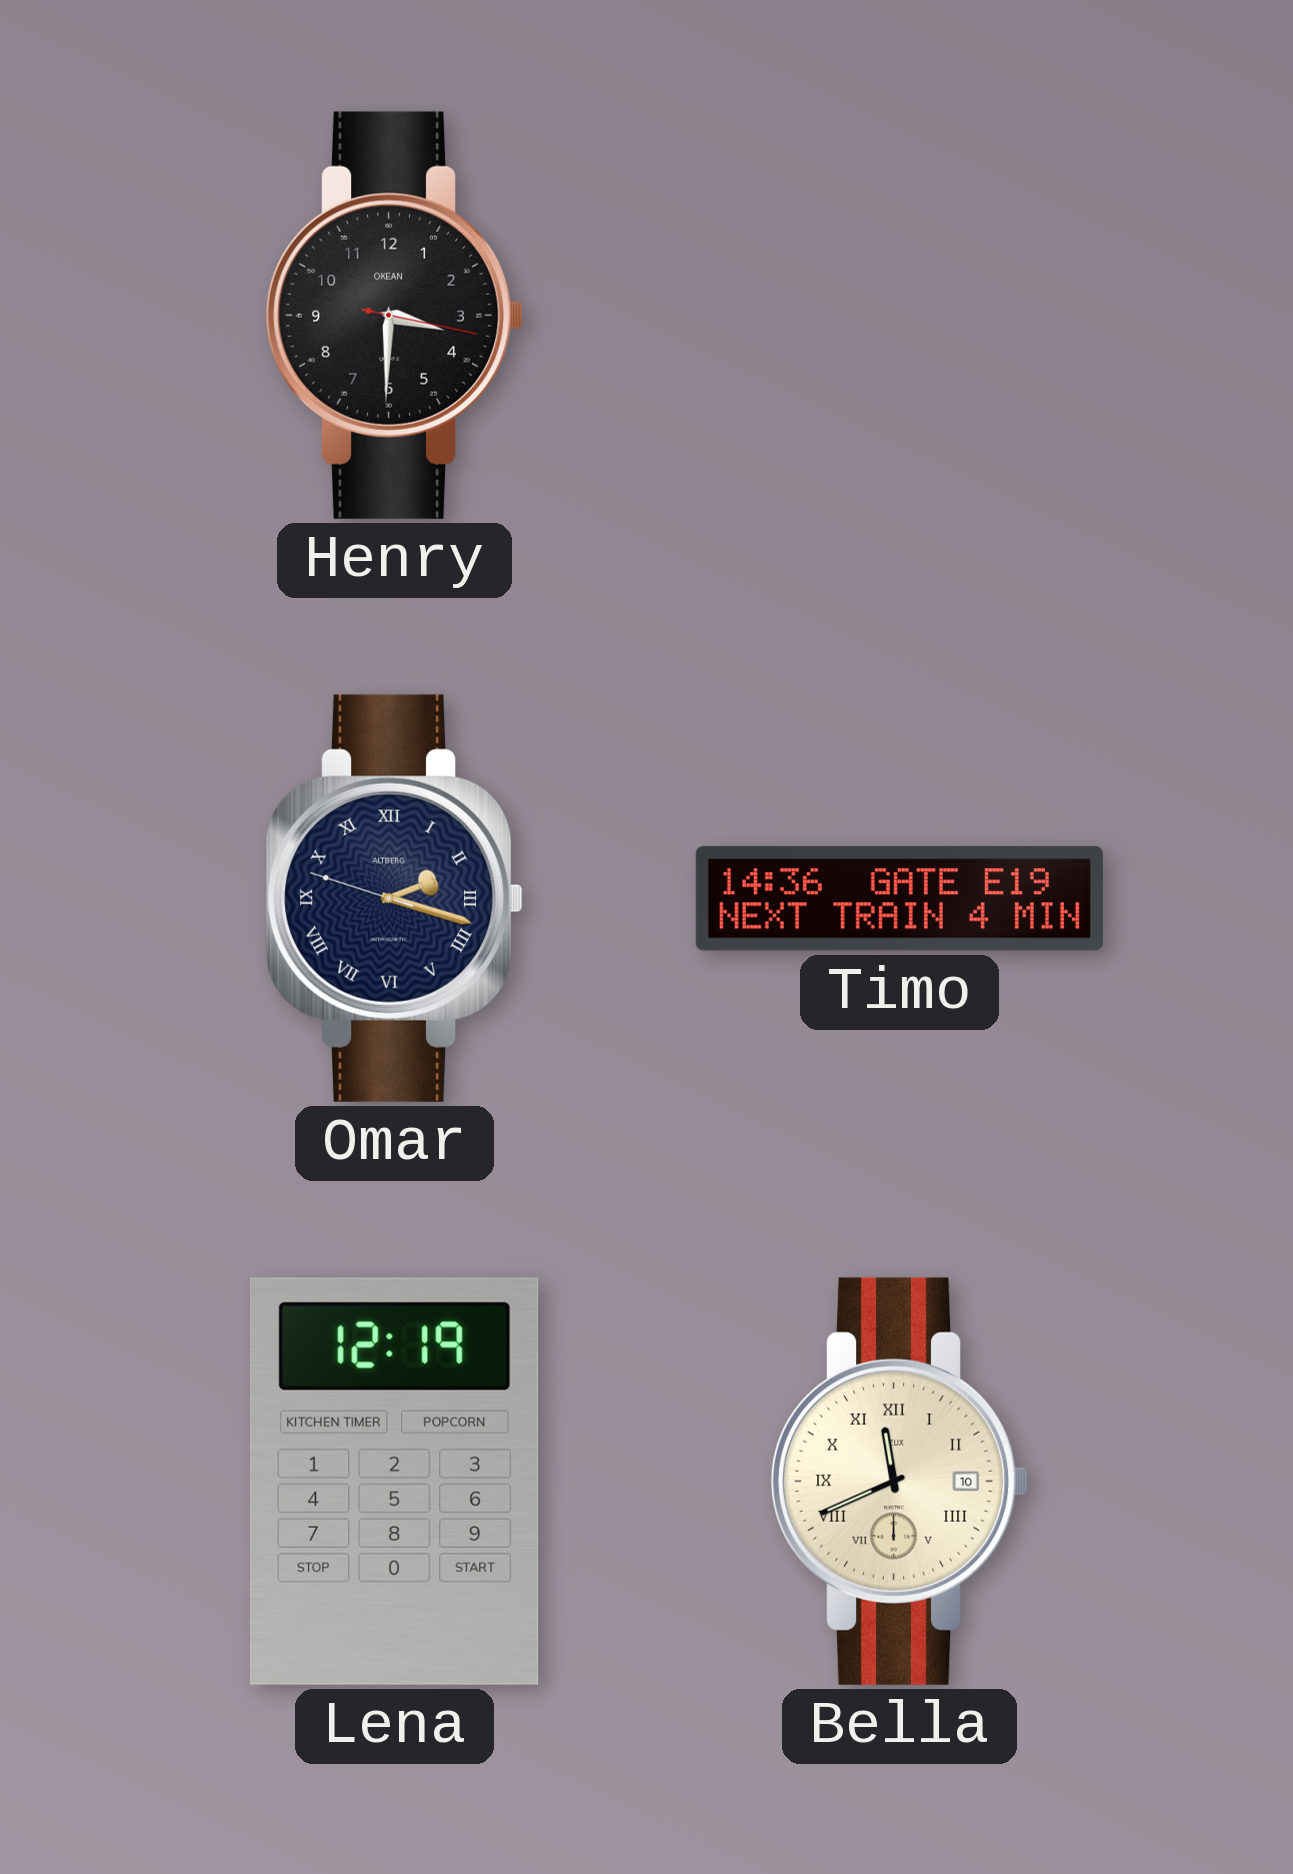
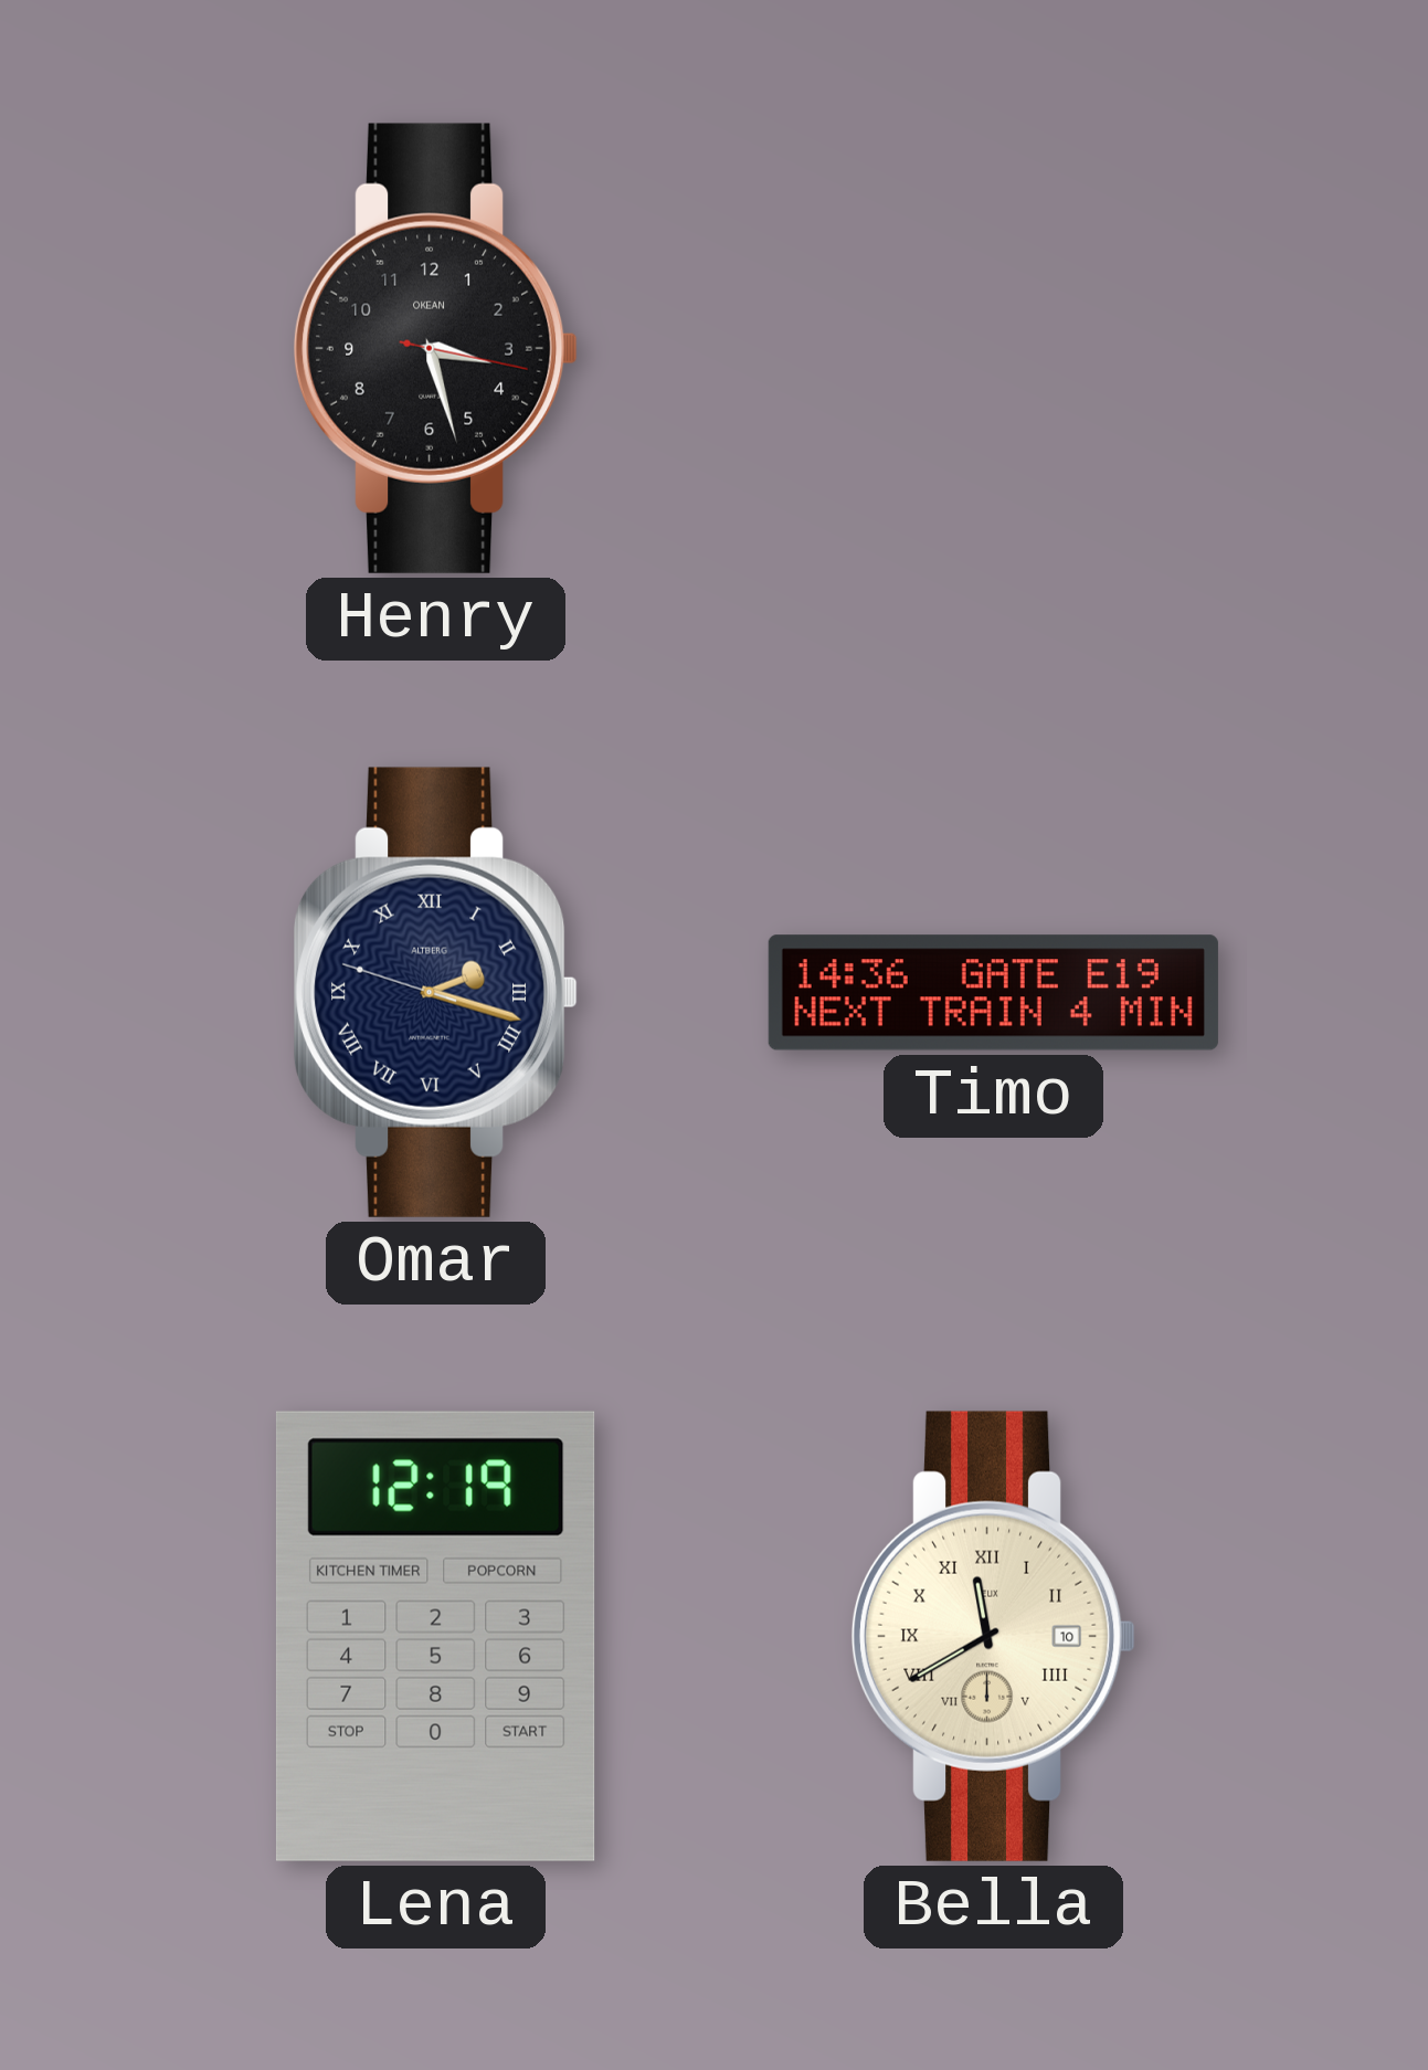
Henry: 3:30 -> 3:27
Bella: 11:41 -> 11:40
